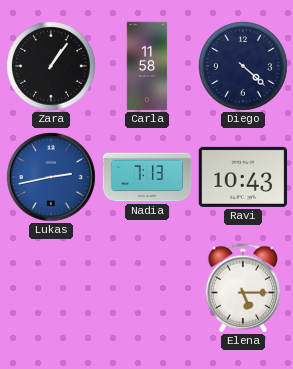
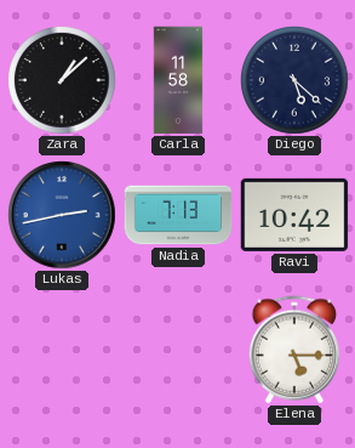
Zara: 1:06 -> 1:08
Diego: 4:22 -> 5:22
Ravi: 10:43 -> 10:42
